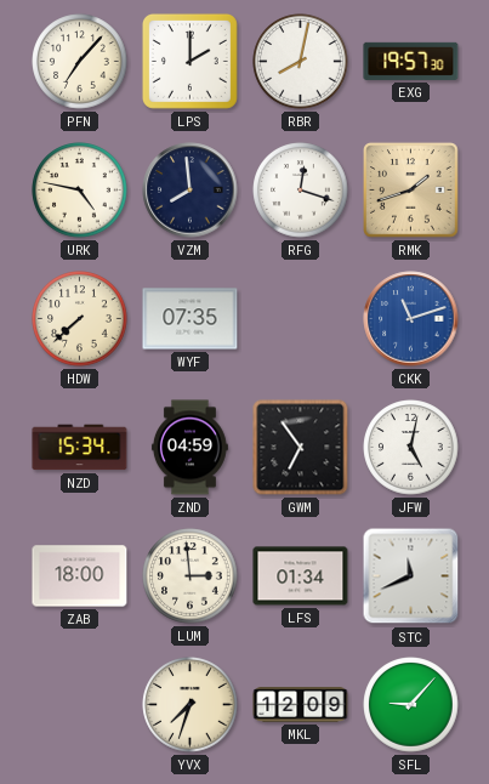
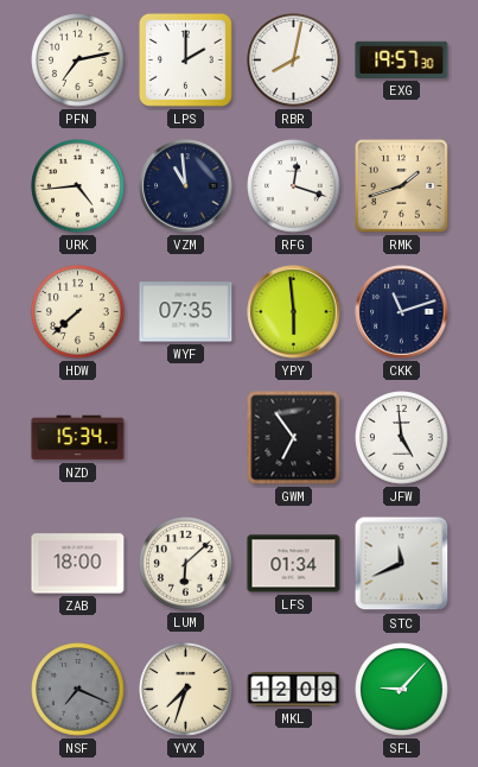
PFN: 7:07 -> 7:13
URK: 4:47 -> 4:44
VZM: 7:59 -> 10:59
YPY: none -> 5:59
CKK dial: blue -> navy
ZND: 04:59 -> none
JFW: 5:02 -> 4:59
LUM: 2:59 -> 6:08
NSF: none -> 7:19
